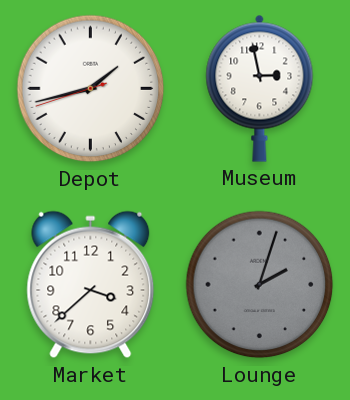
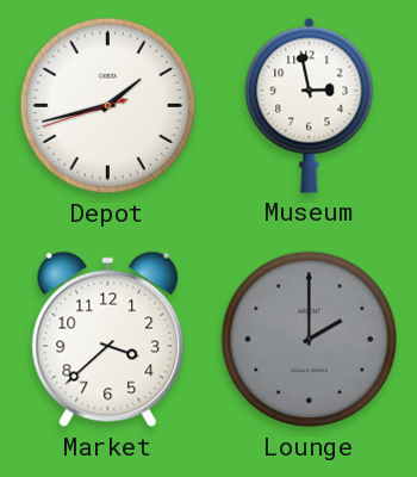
Lounge: 2:03 -> 2:00
